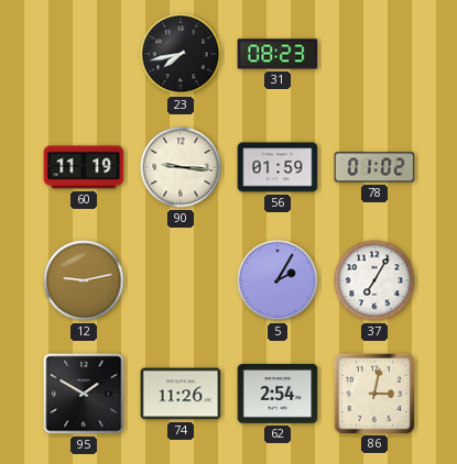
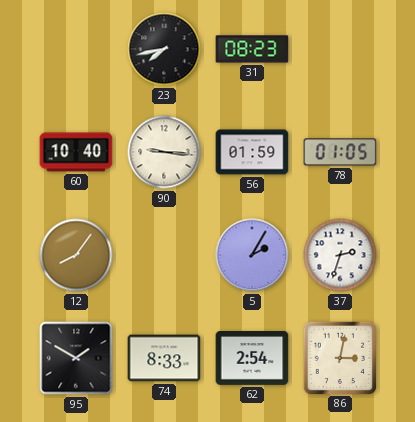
60: 11:19 -> 10:40
78: 01:02 -> 01:05
12: 9:13 -> 8:06
37: 7:05 -> 2:33
74: 11:26 -> 8:33
